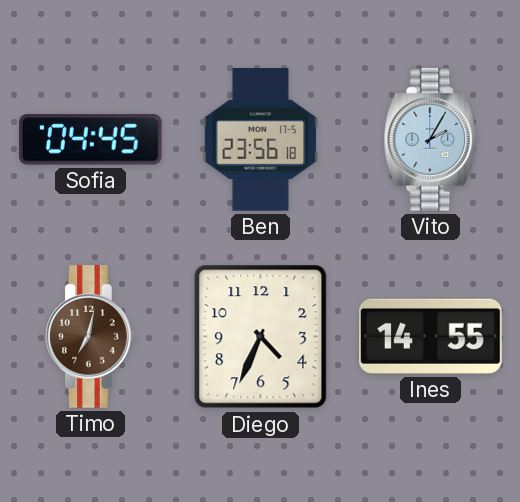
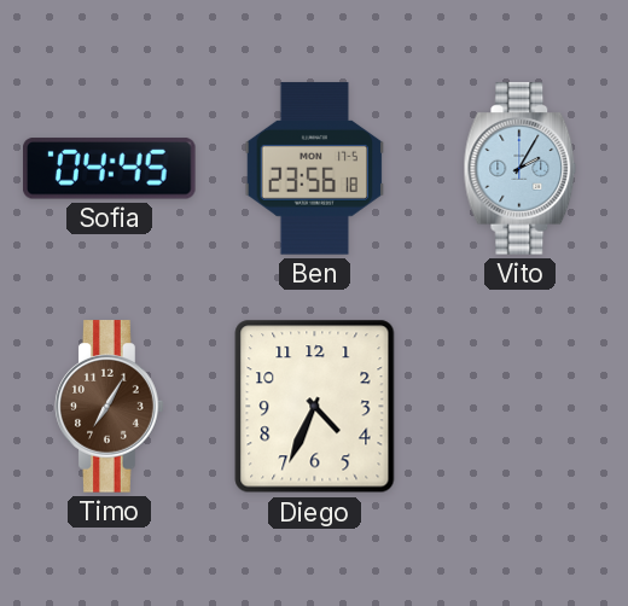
Timo: 7:02 -> 7:05
Ines: 14:55 -> none
